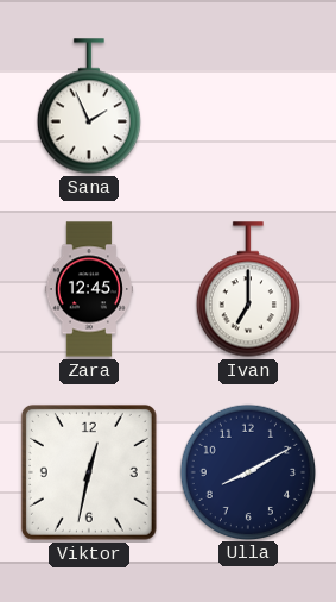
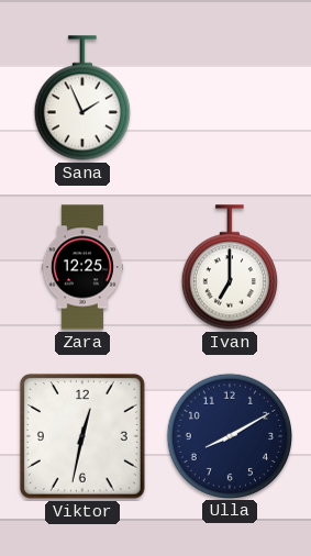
Zara: 12:45 -> 12:25
